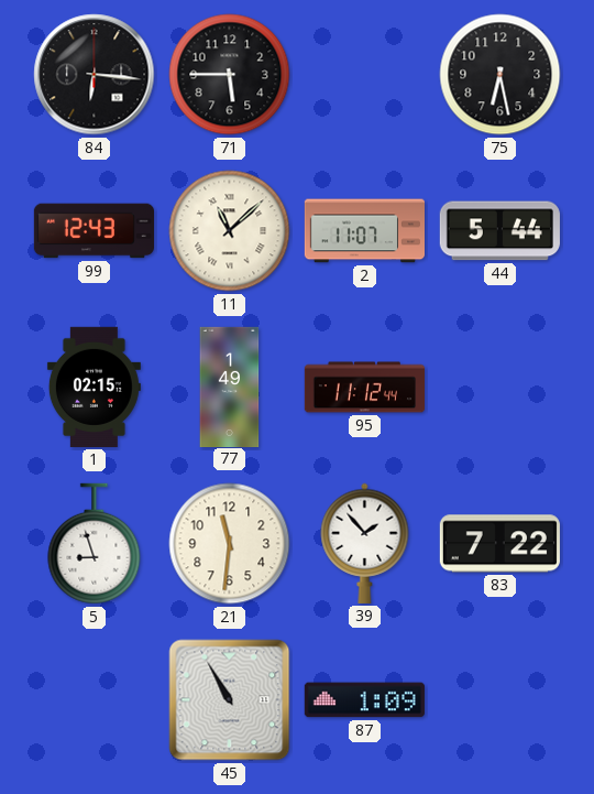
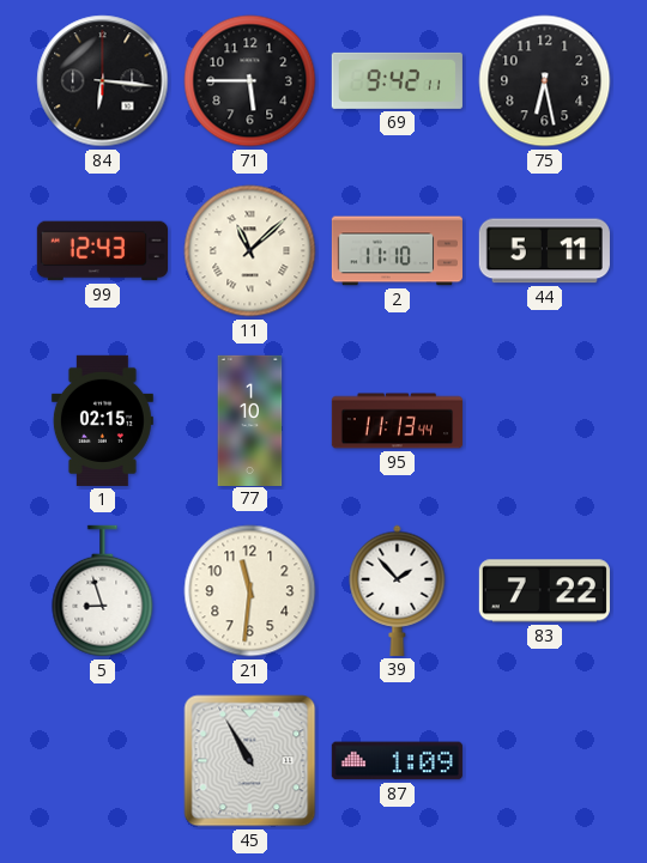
69: none -> 9:42
2: 11:07 -> 11:10
44: 5:44 -> 5:11
77: 1:49 -> 1:10
95: 11:12 -> 11:13
